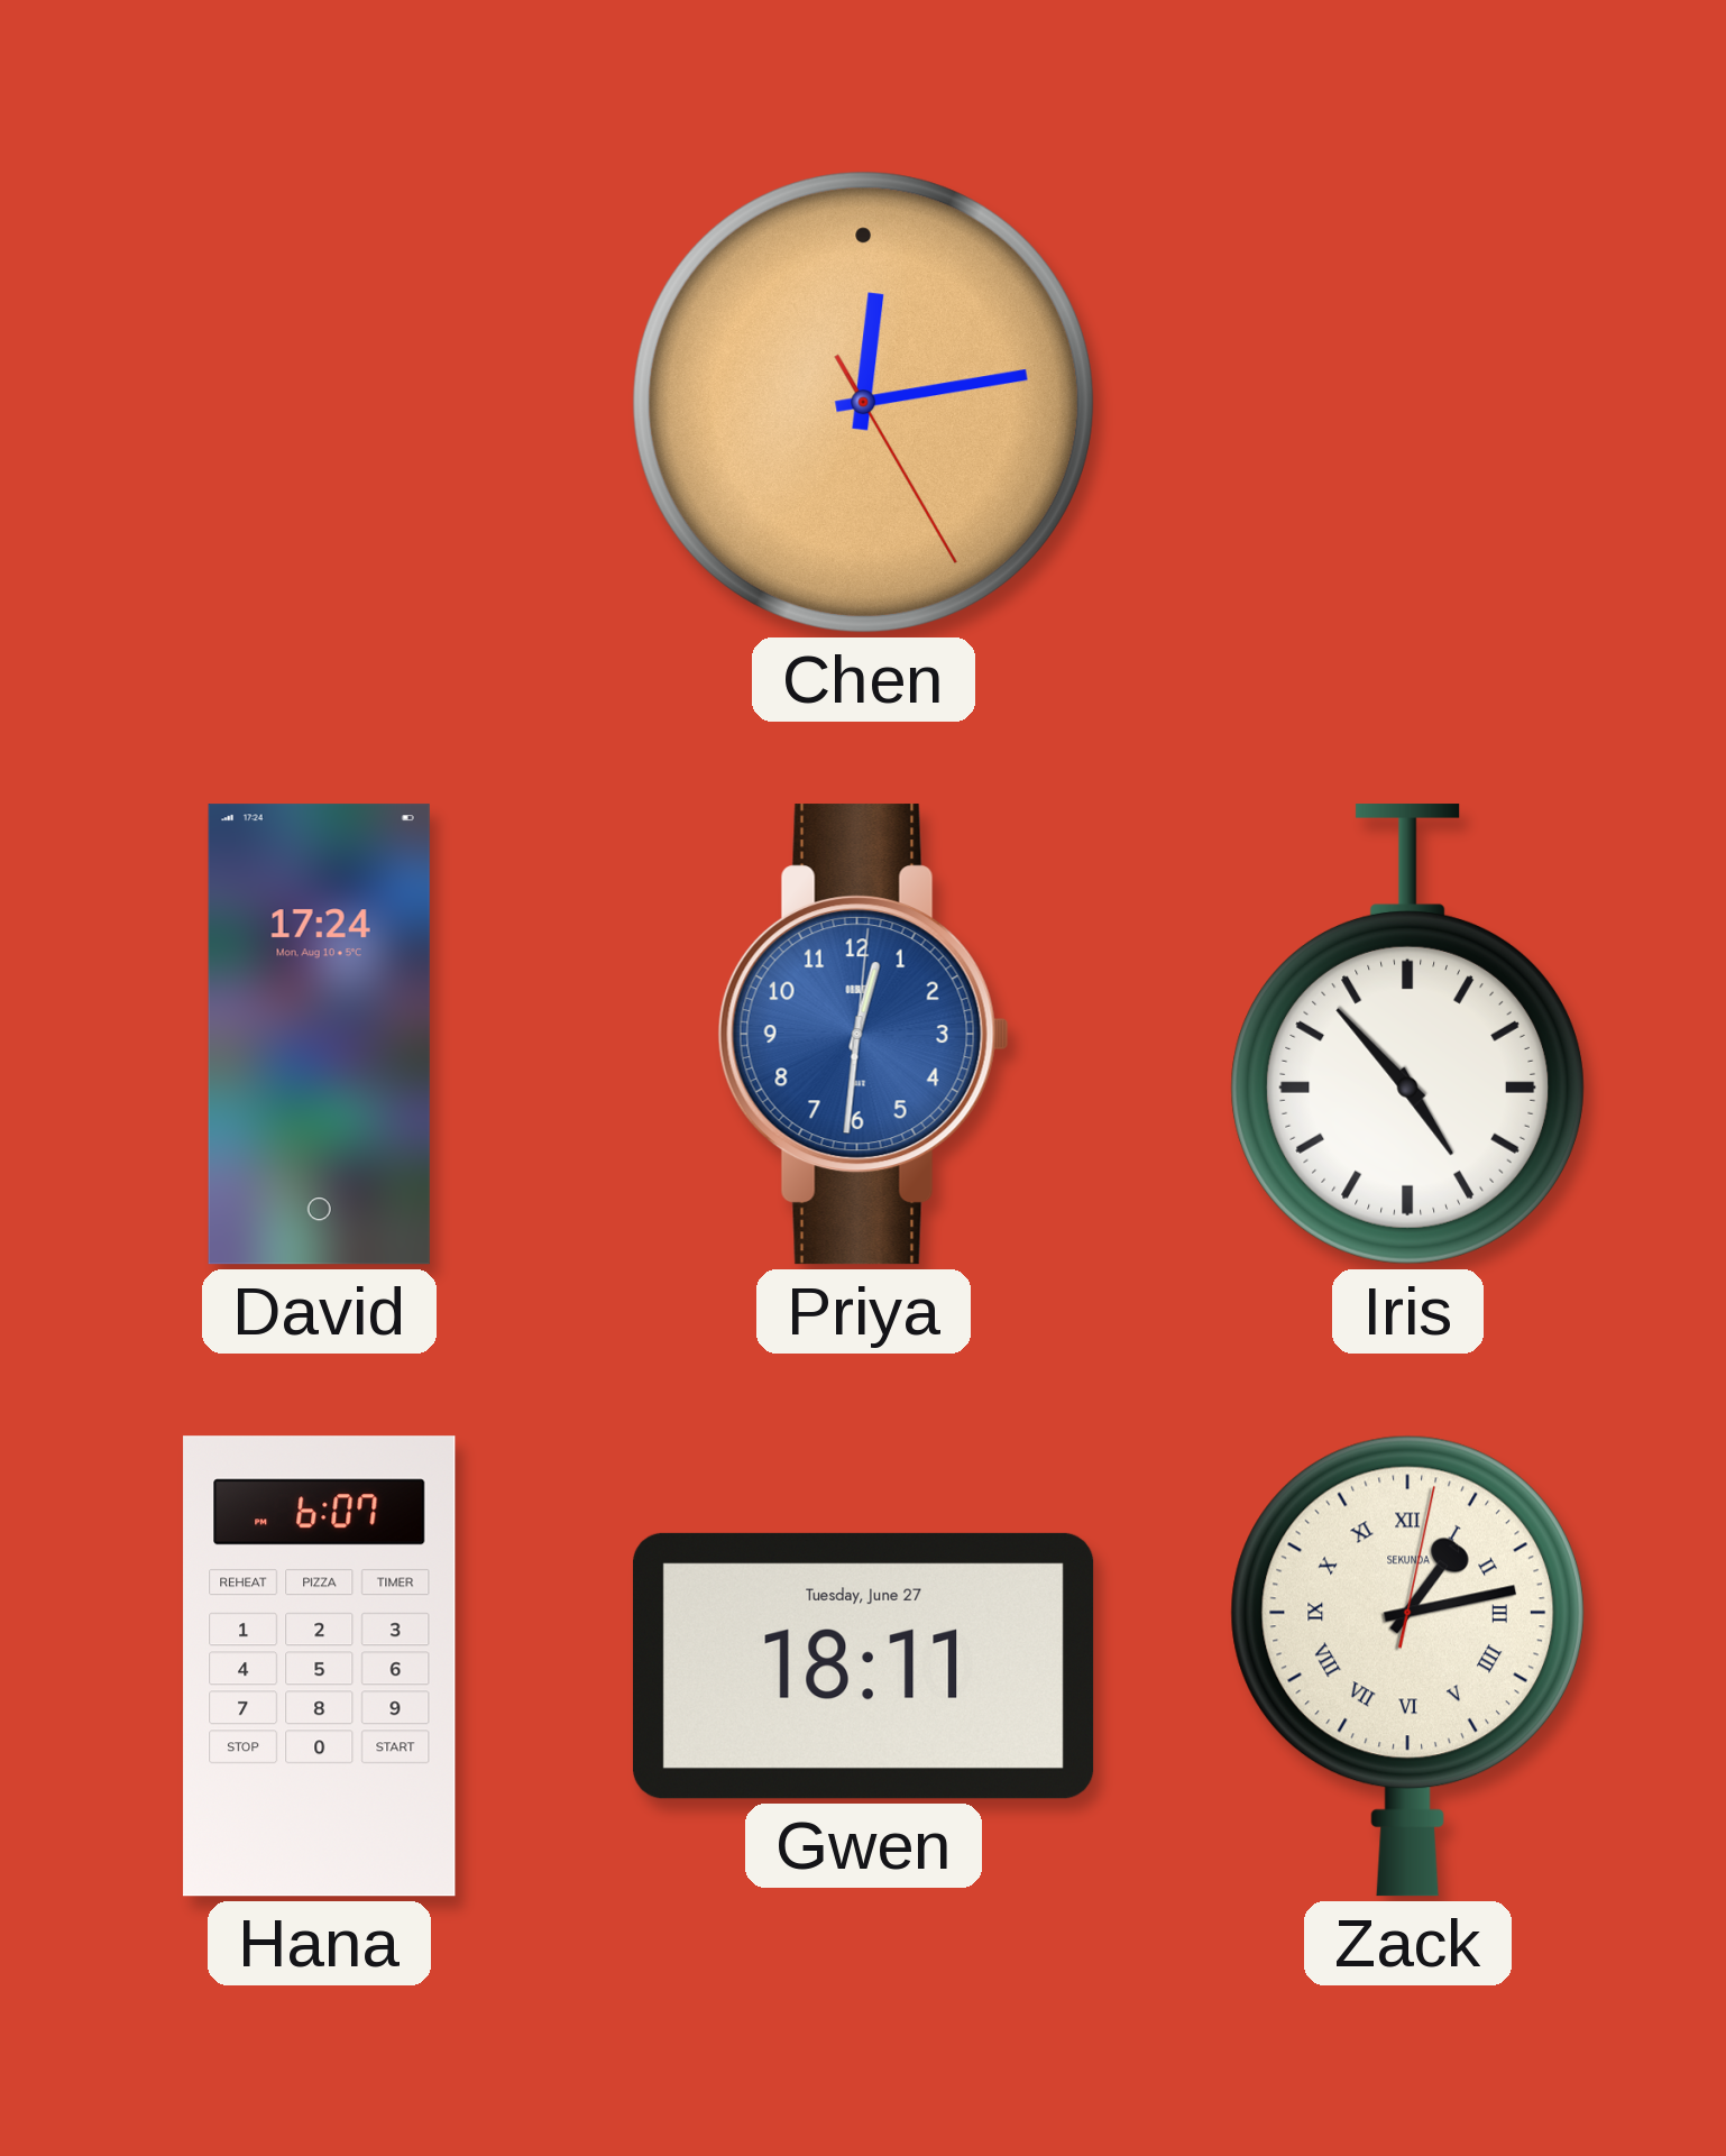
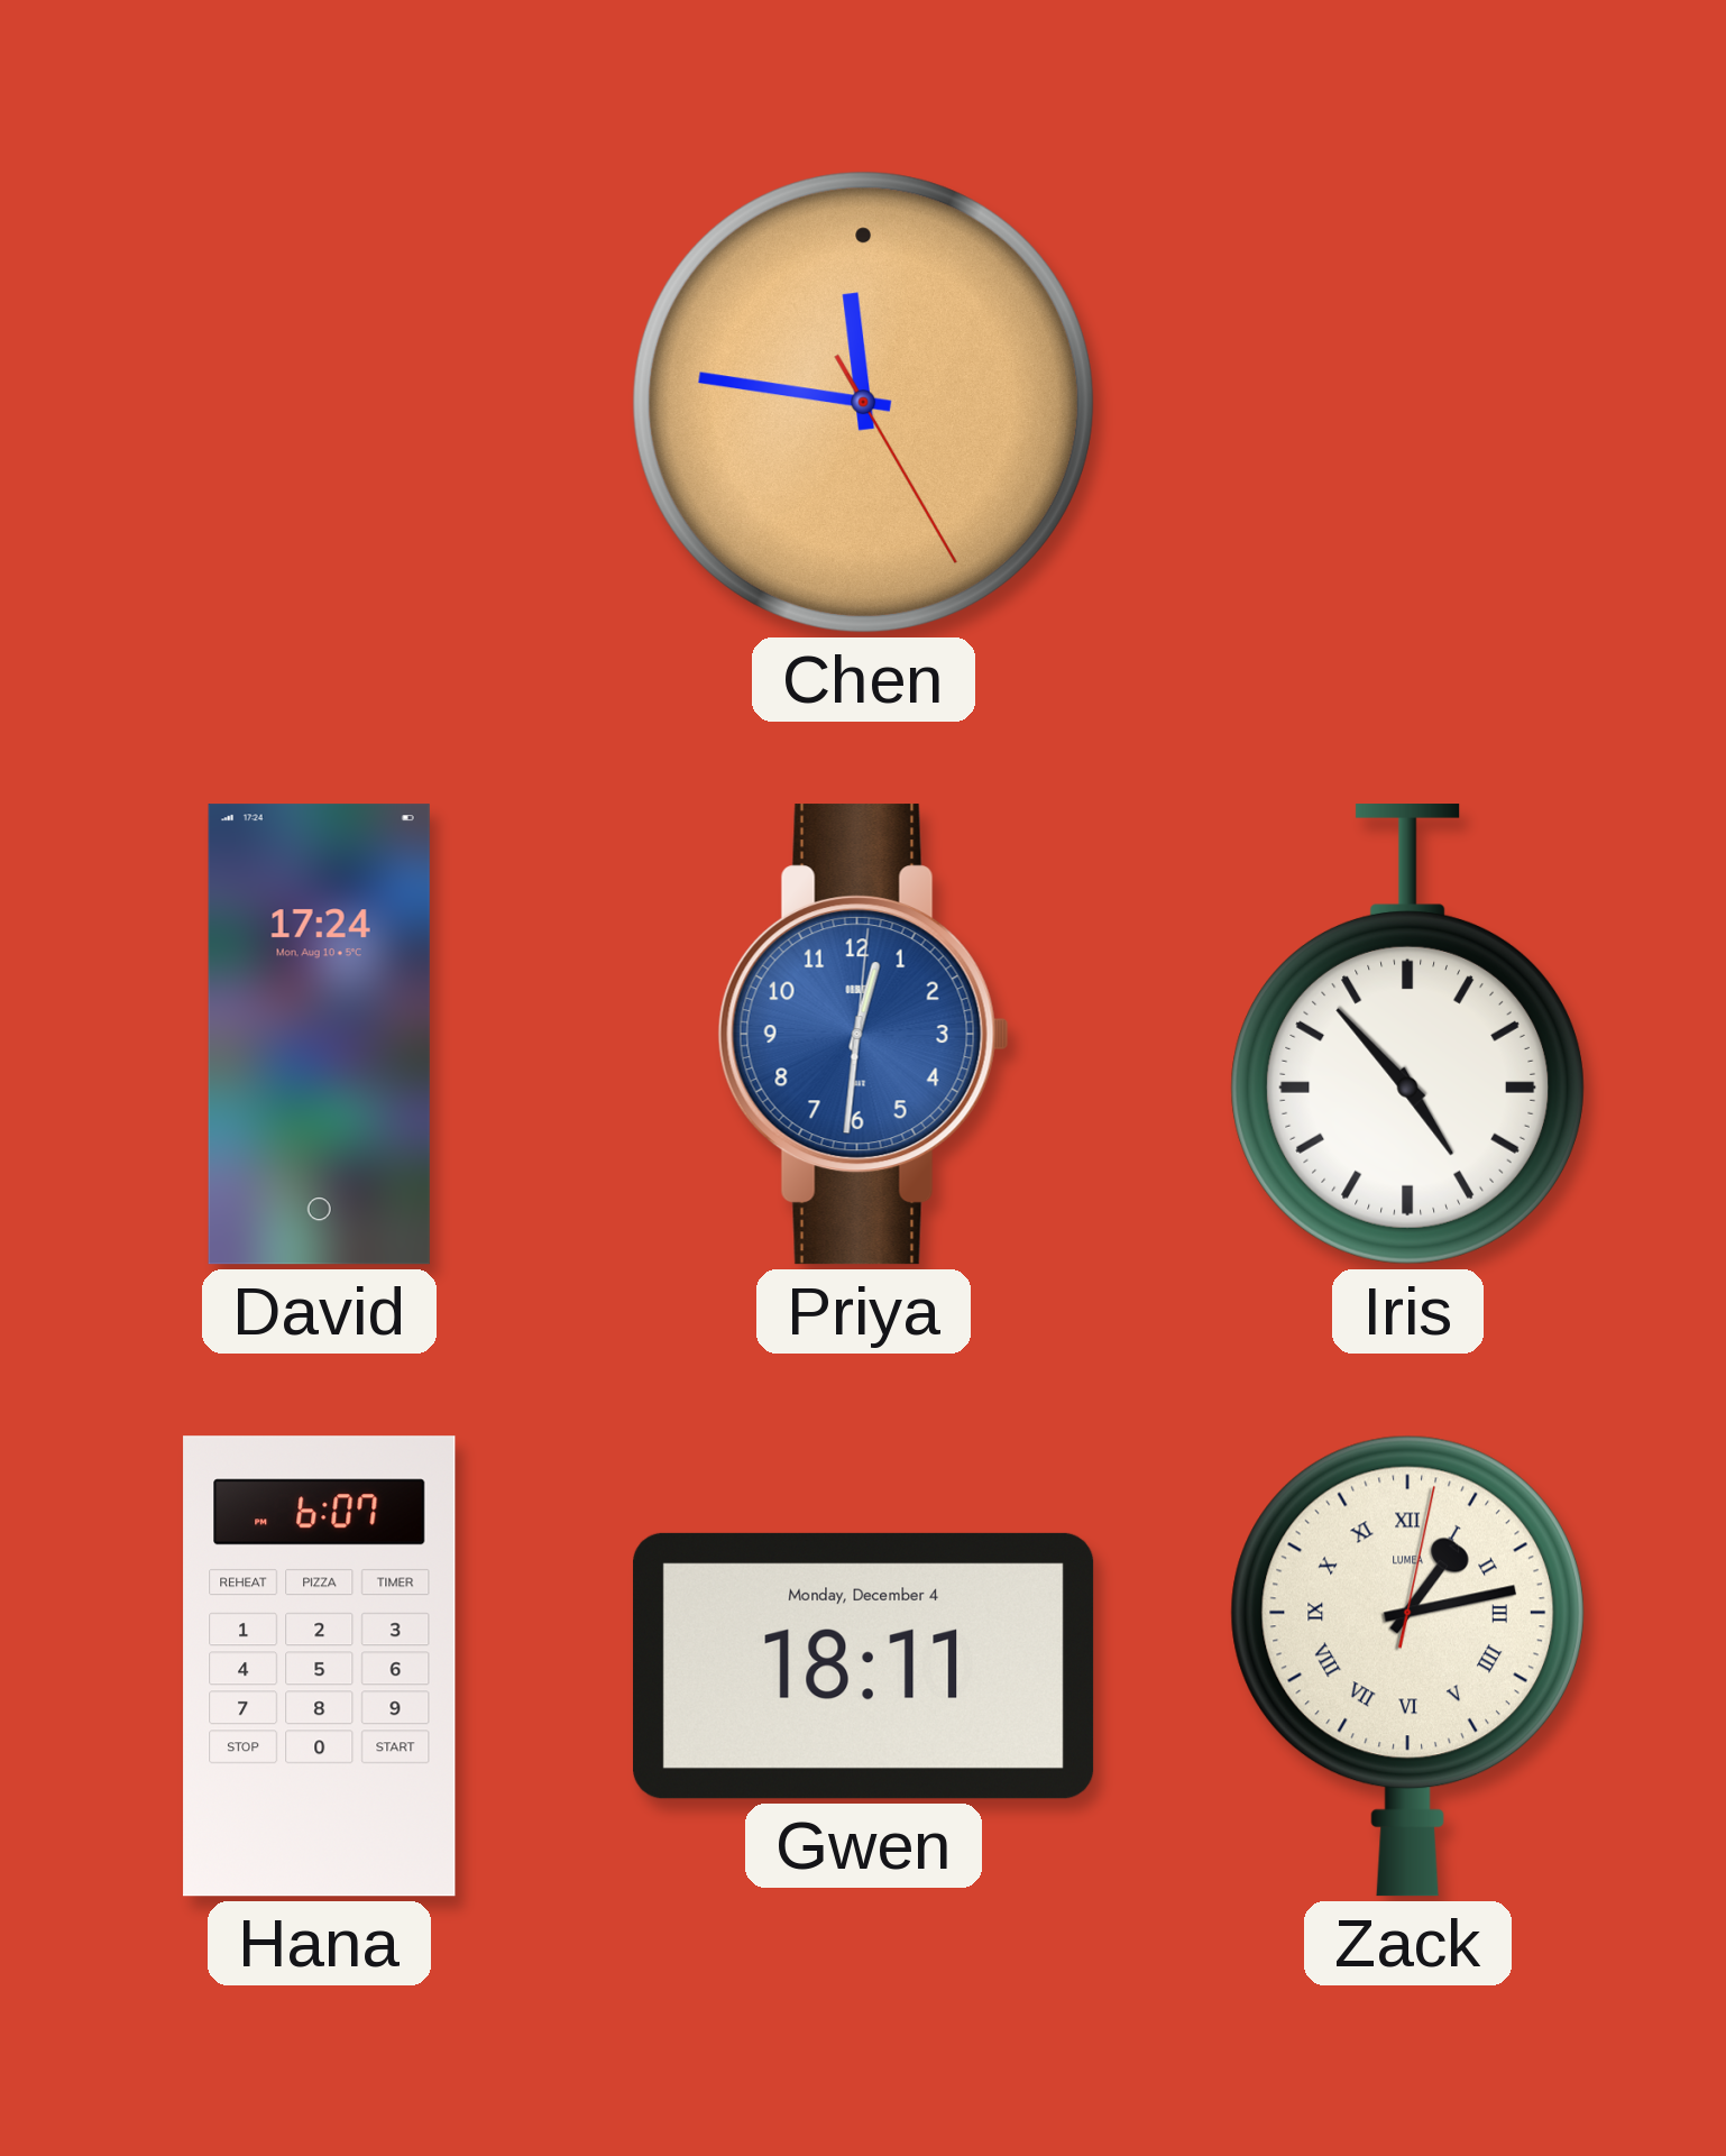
Chen: 12:13 -> 11:46
Gwen date: Tuesday, June 27 -> Monday, December 4
Zack brand: SEKUNDA -> LUMEA
